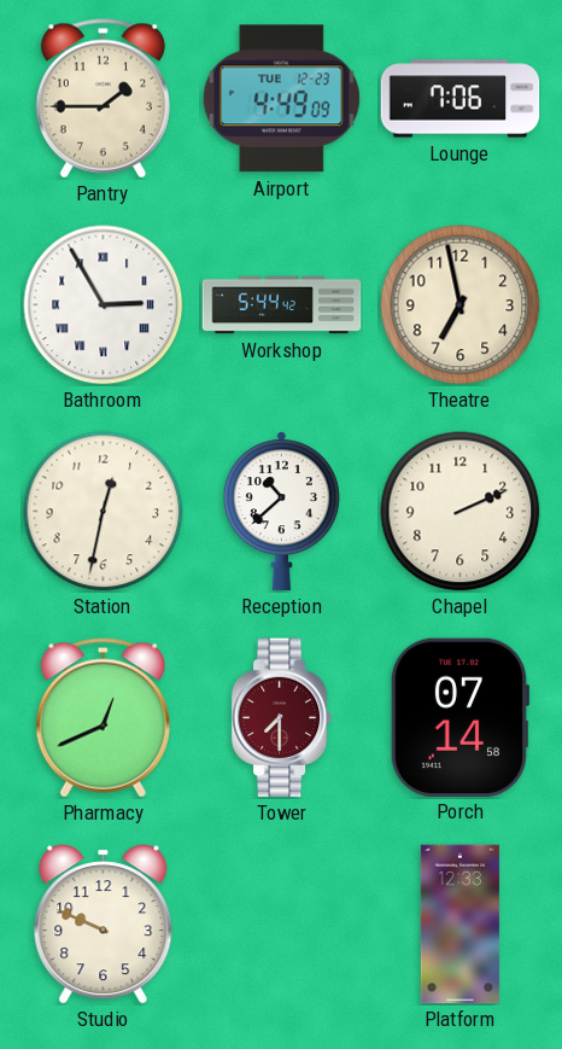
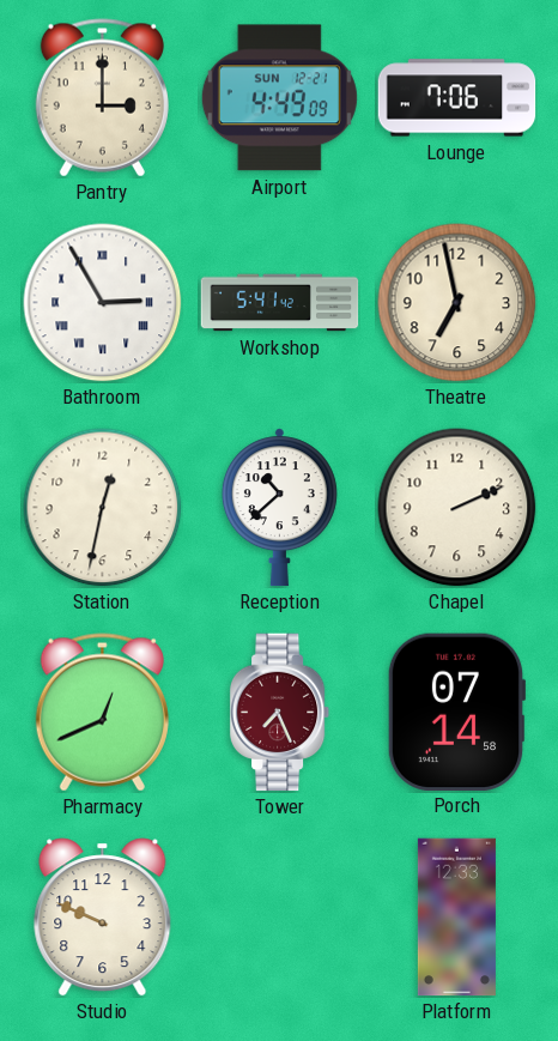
Pantry: 1:45 -> 3:00
Airport date: TUE 12-23 -> SUN 12-21
Workshop: 5:44 -> 5:41
Tower: 7:30 -> 7:26
